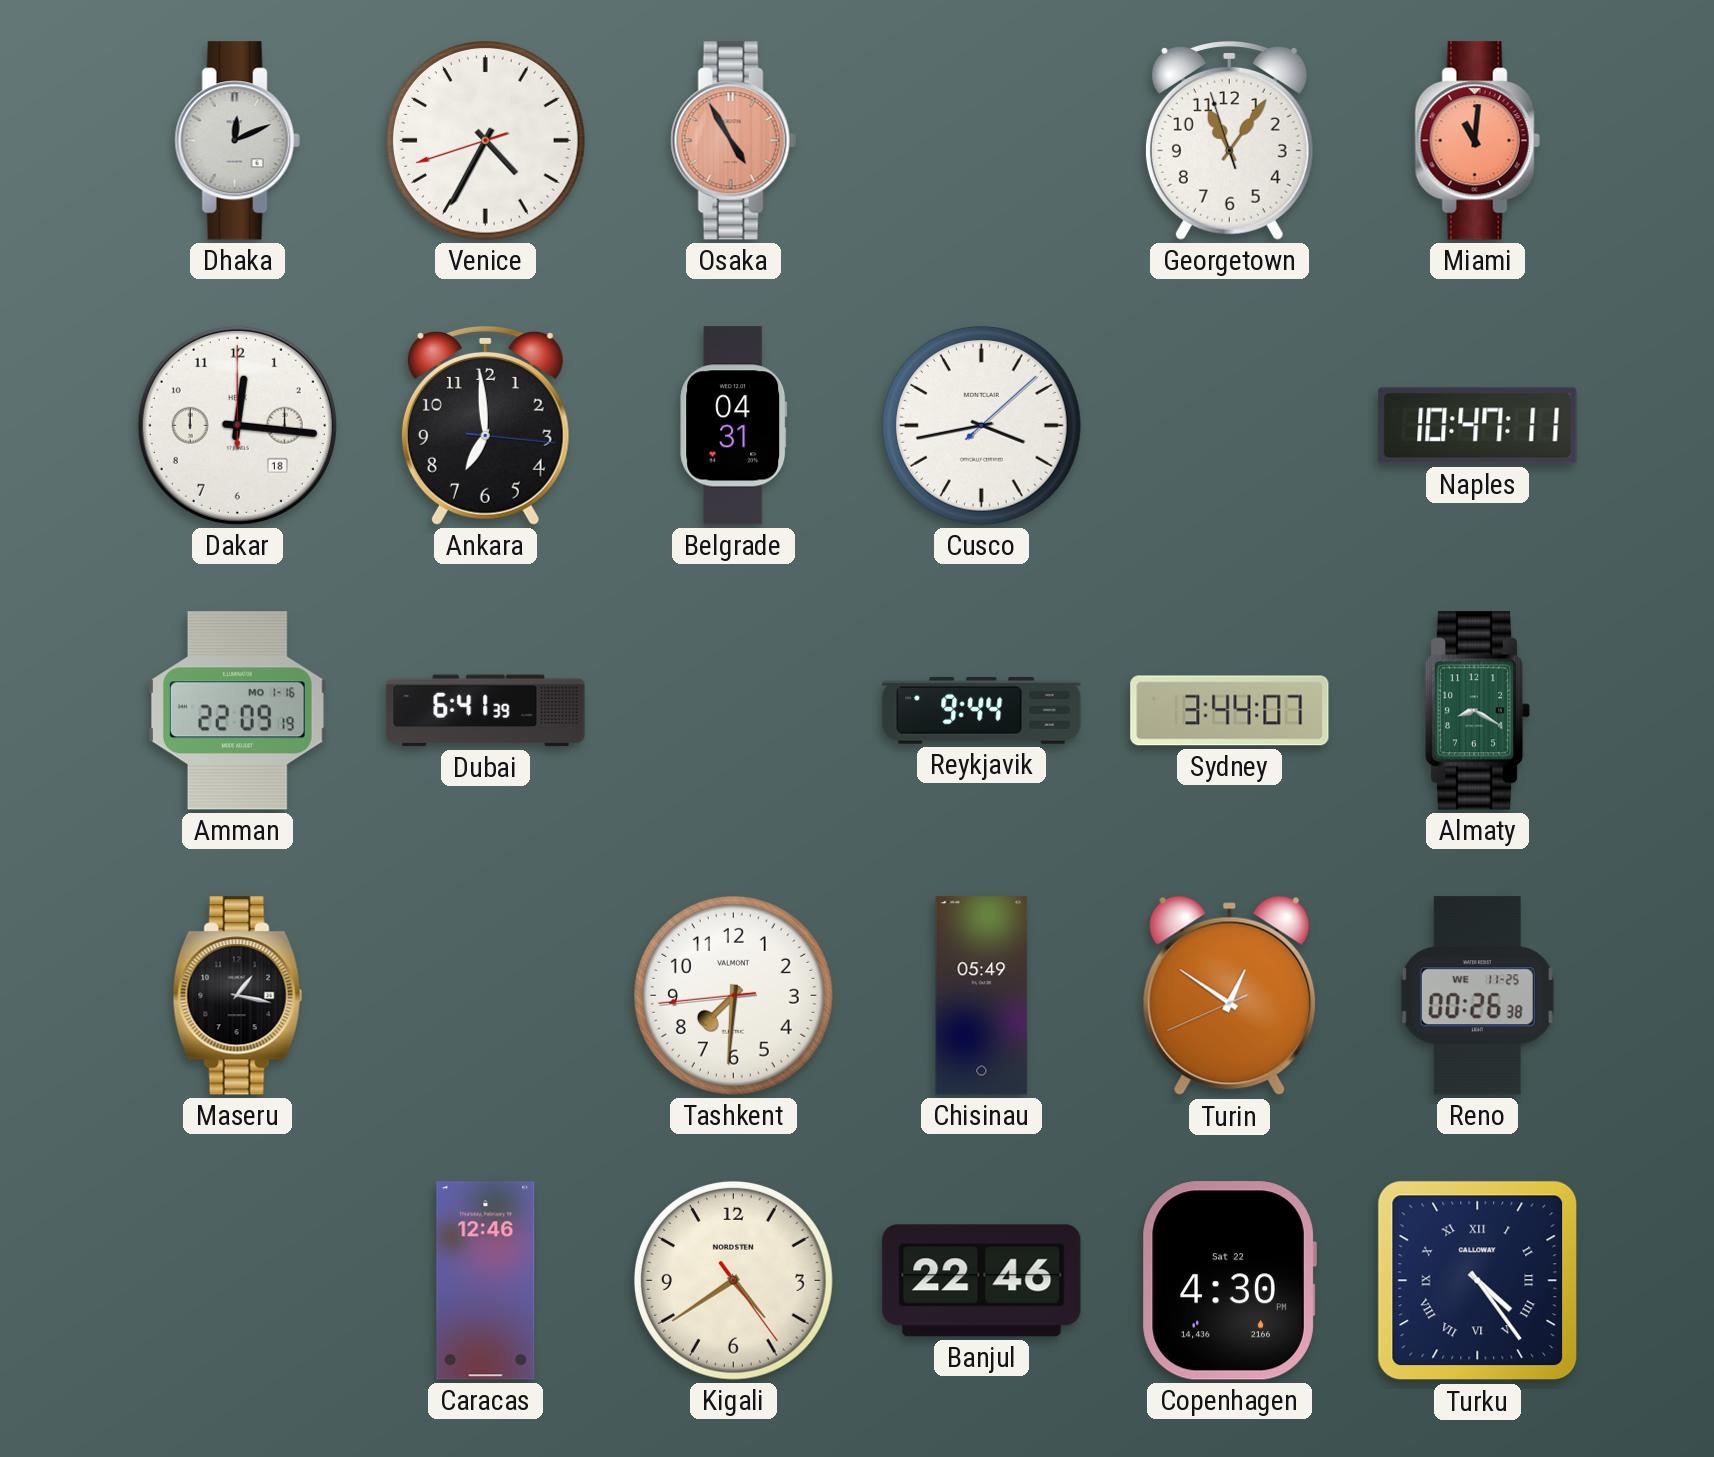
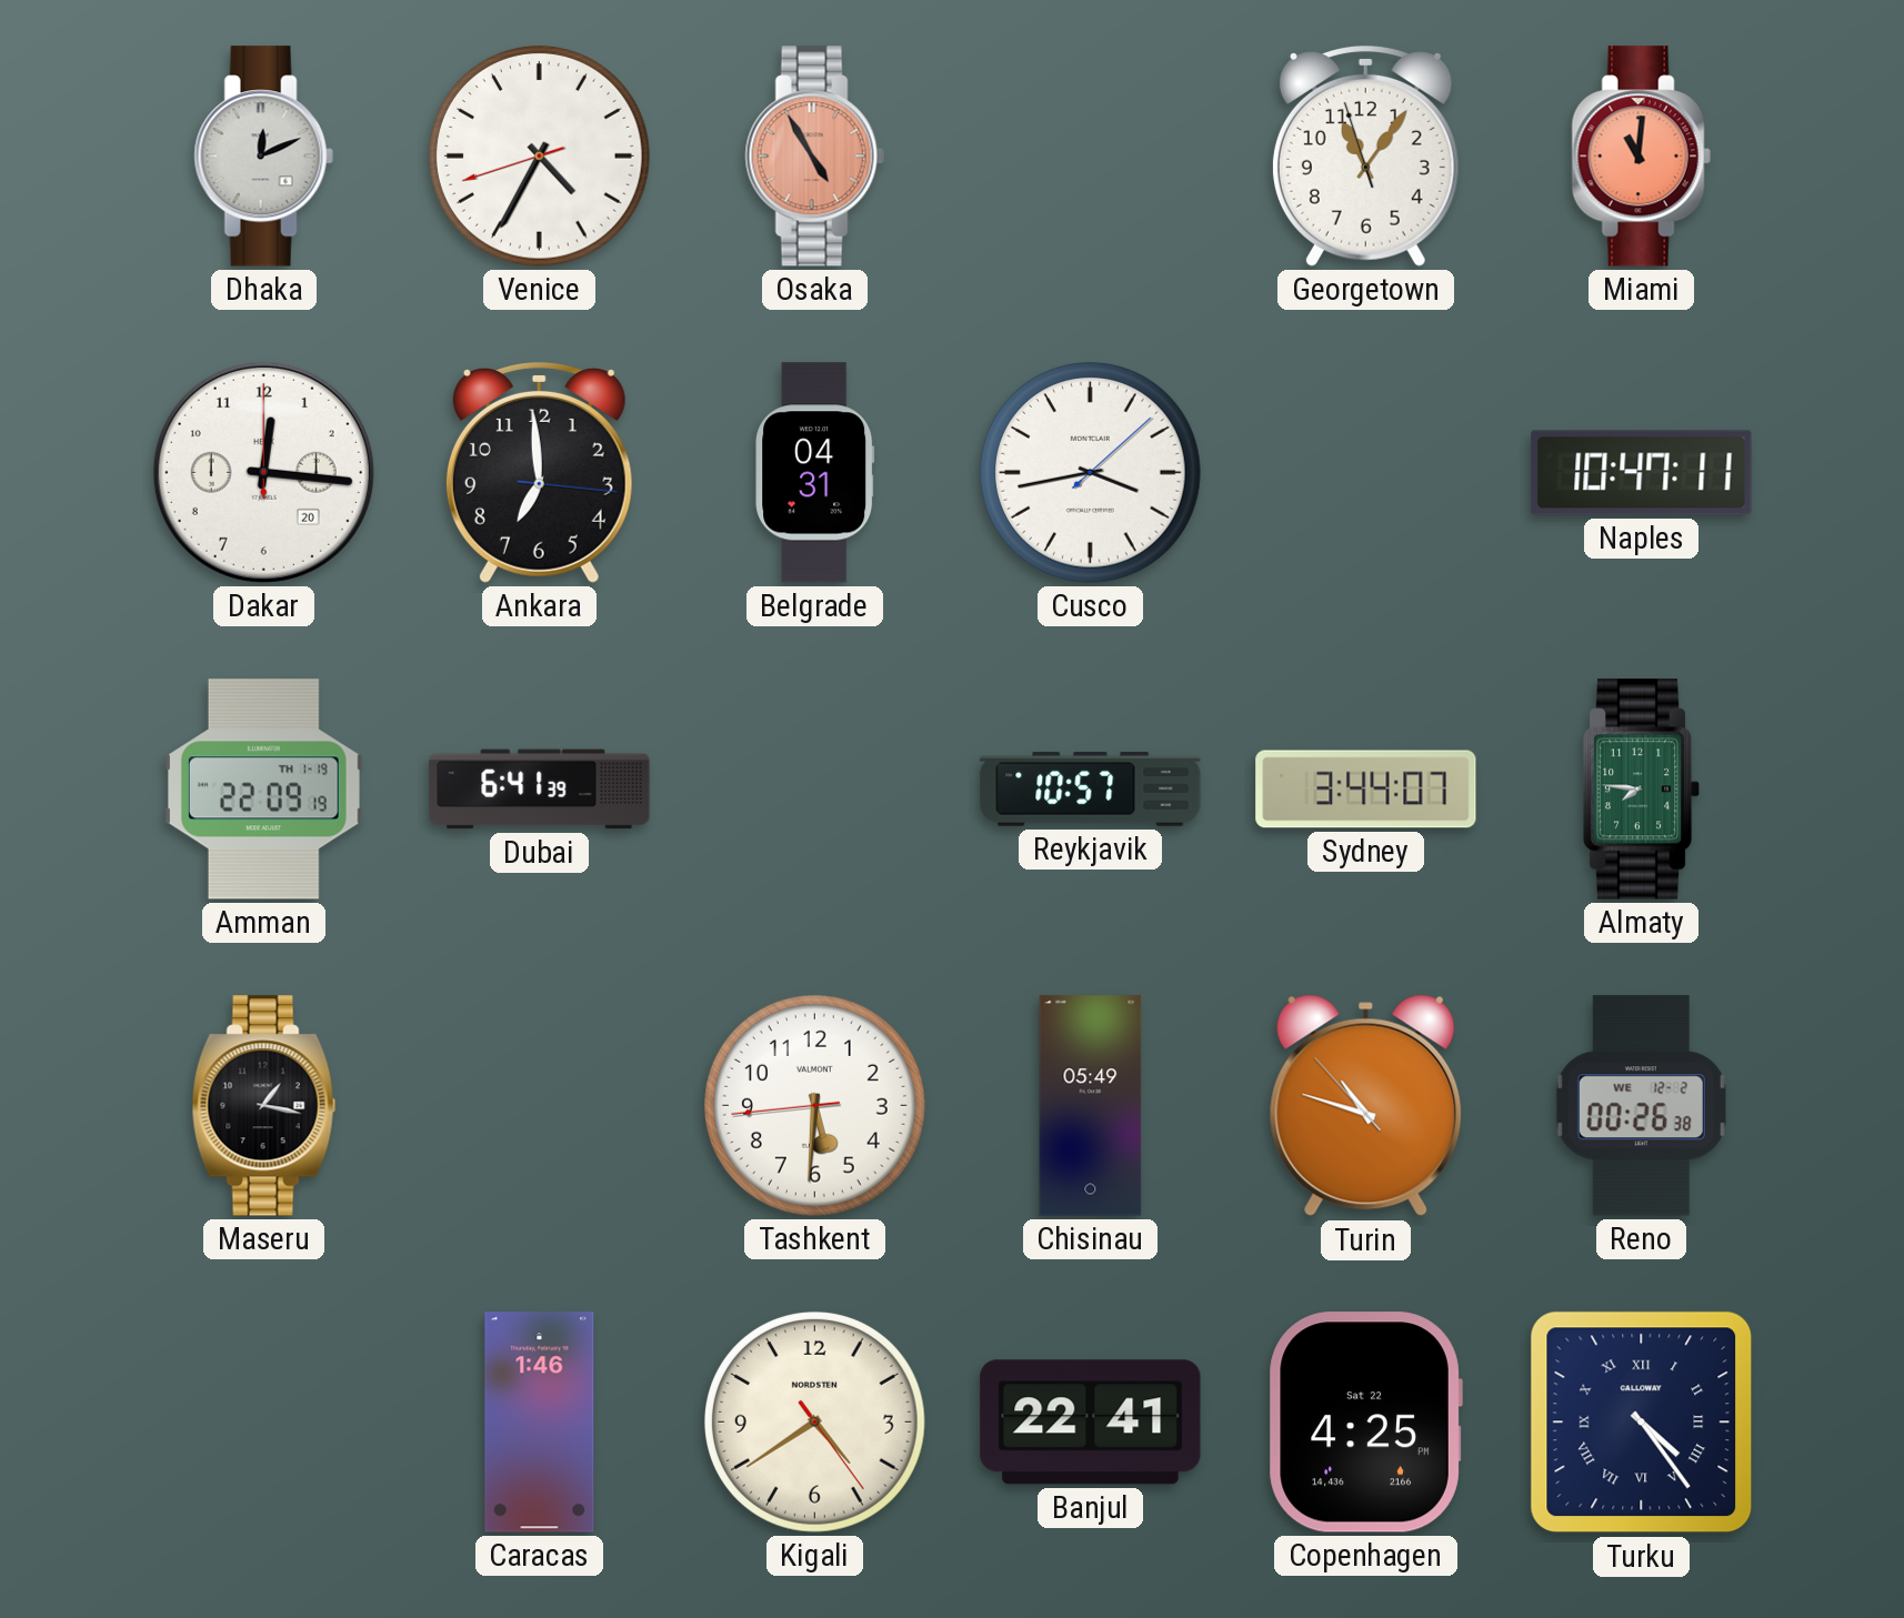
Dakar date: 18 -> 20
Amman date: MO 1-16 -> TH 1-19
Reykjavik: 9:44 -> 10:57
Almaty: 8:20 -> 7:46
Tashkent: 7:30 -> 5:30
Turin: 12:50 -> 10:47
Reno date: WE 11-25 -> WE 12-2
Caracas: 12:46 -> 1:46
Banjul: 22:46 -> 22:41
Copenhagen: 4:30 -> 4:25
